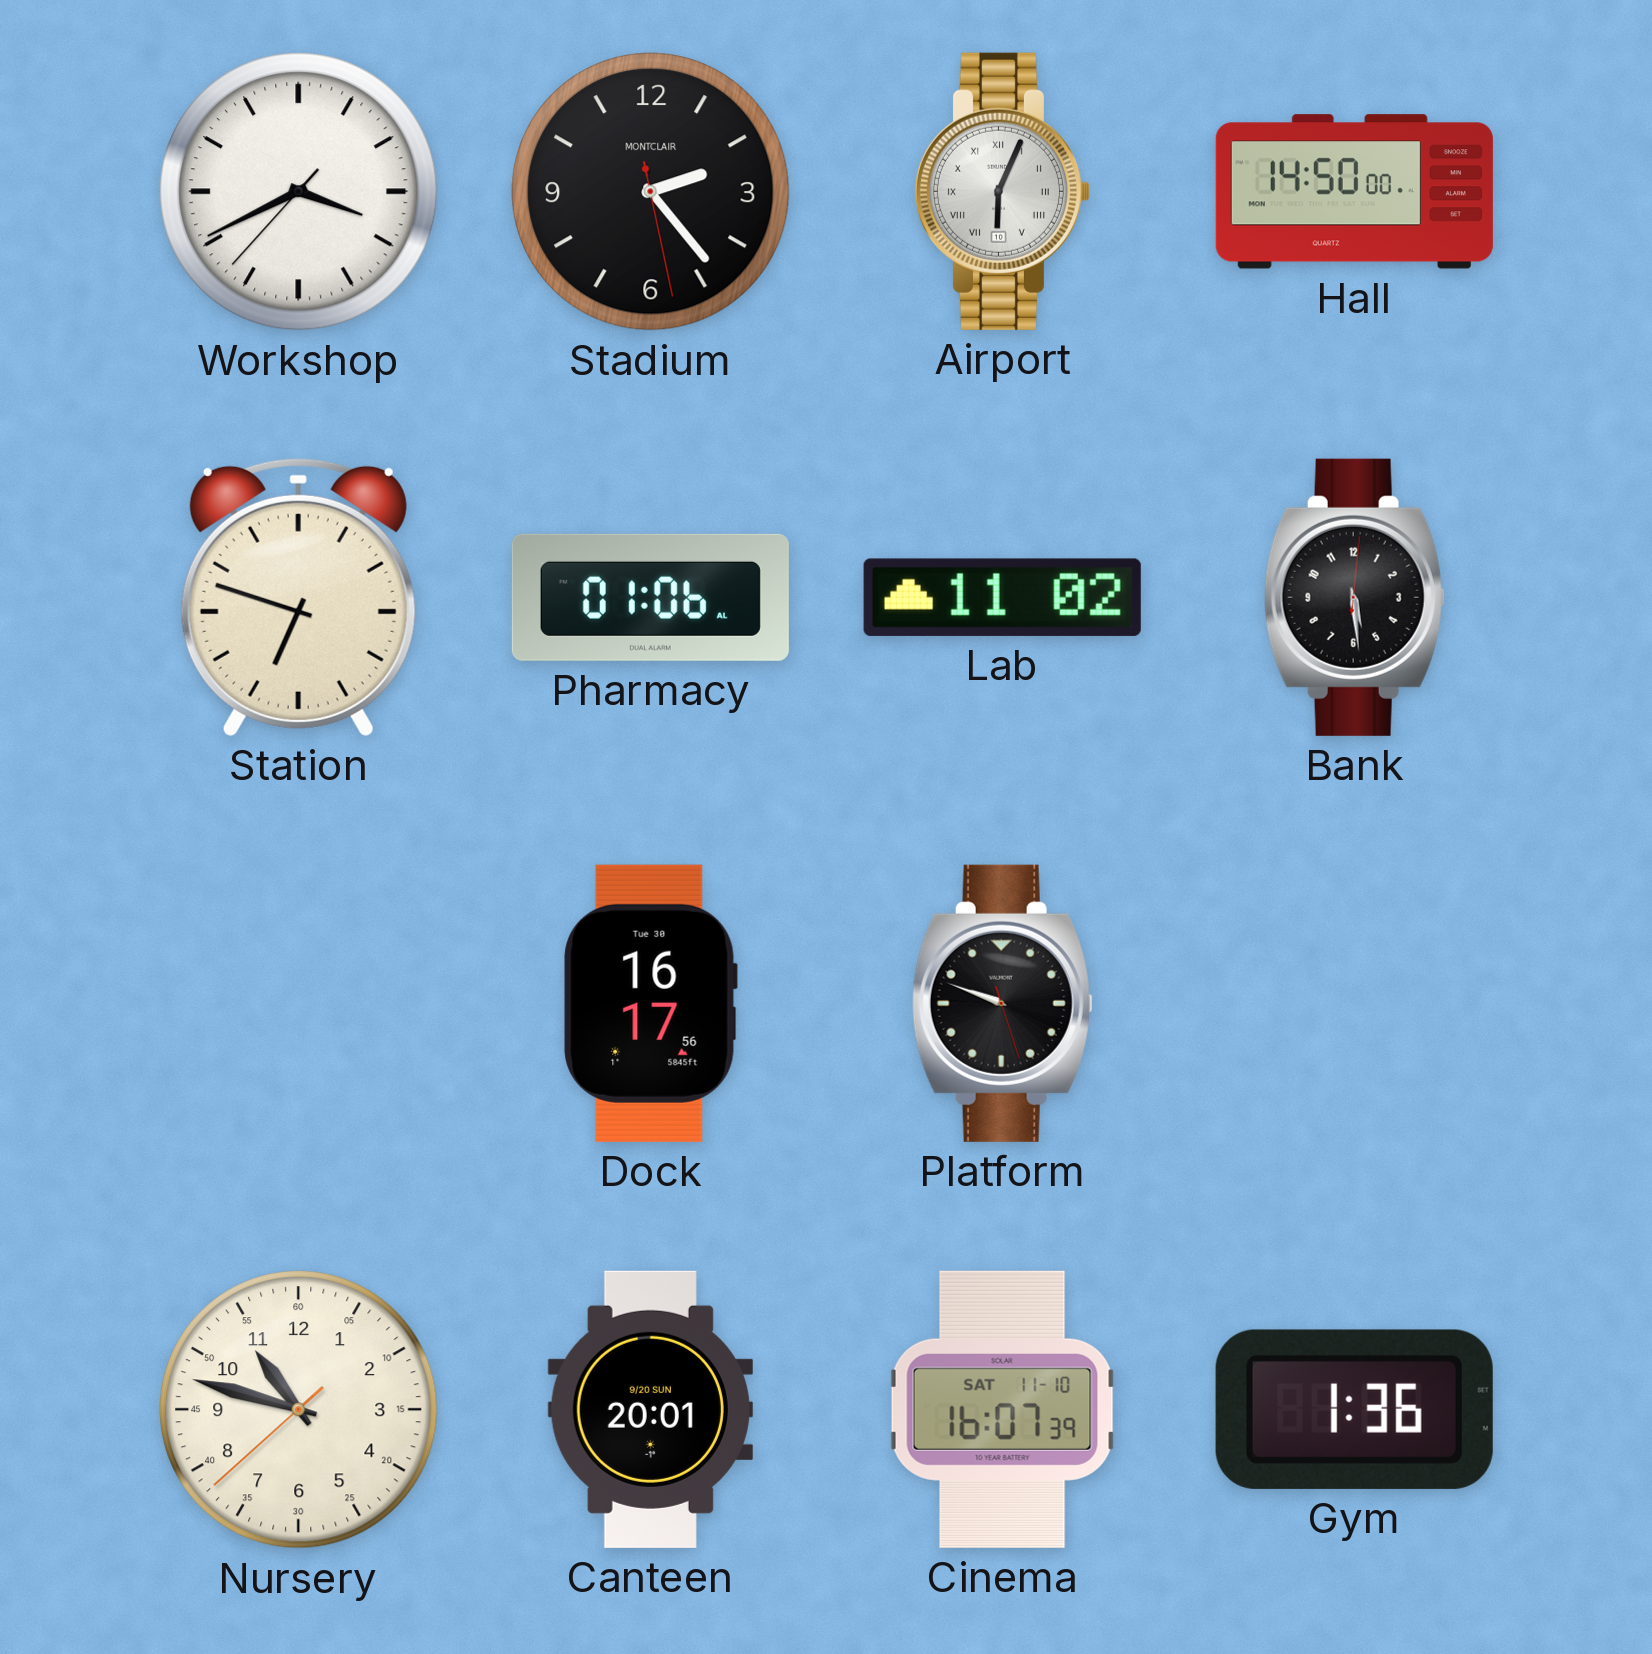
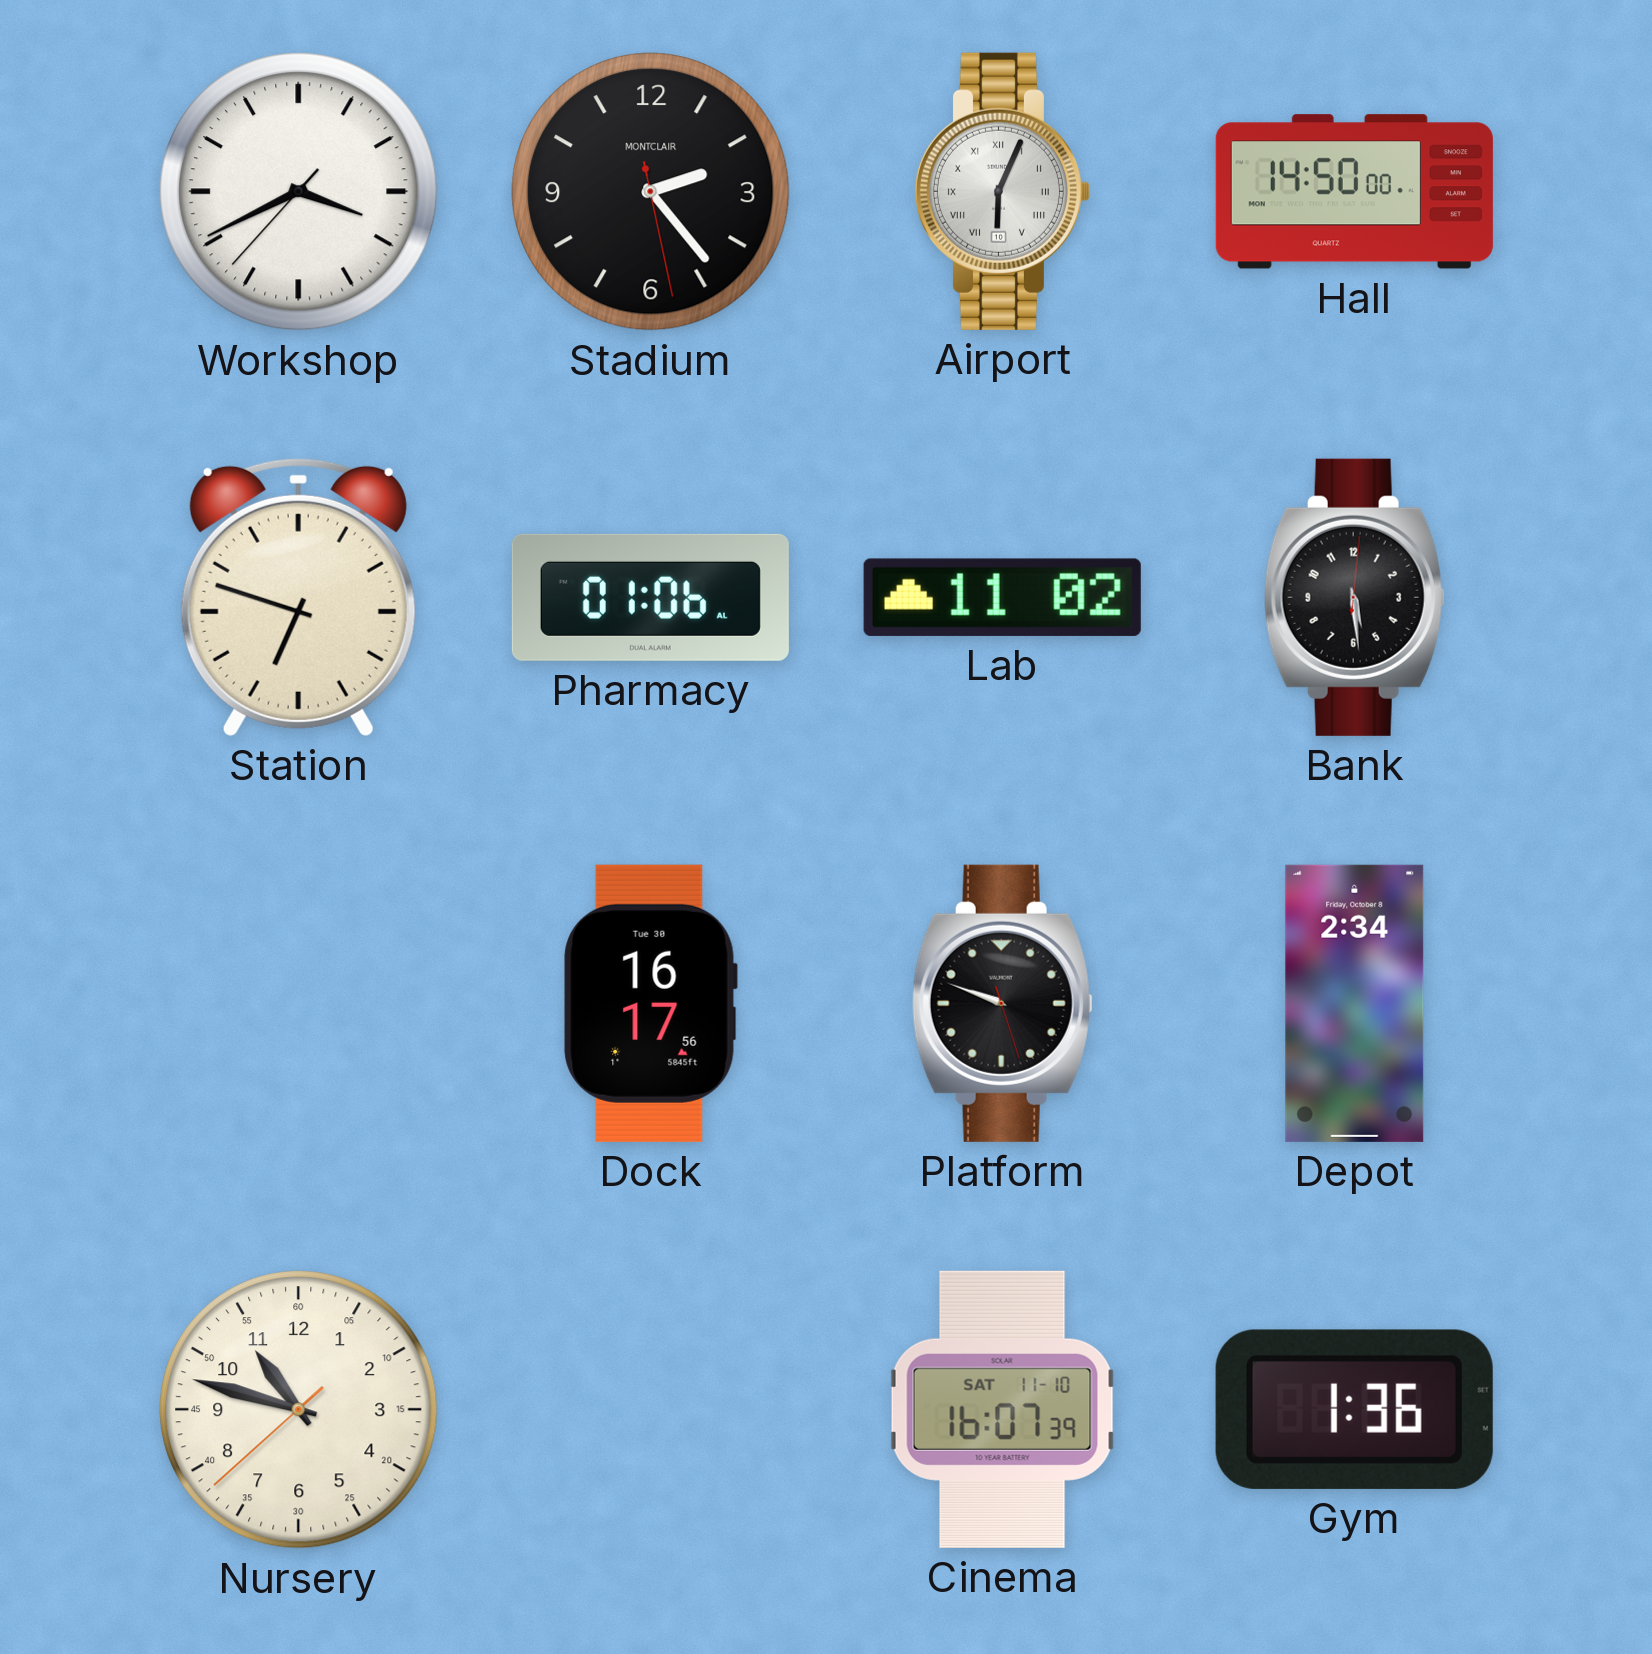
Depot: none -> 2:34
Canteen: 20:01 -> none
